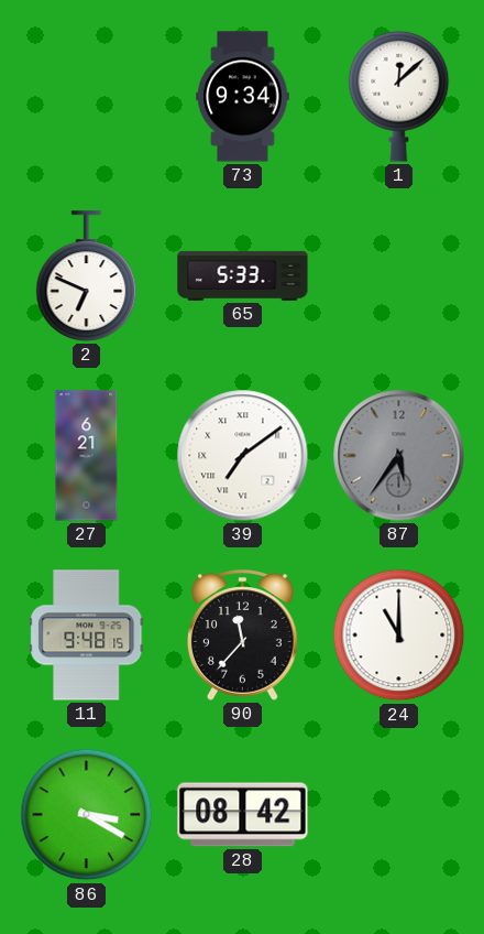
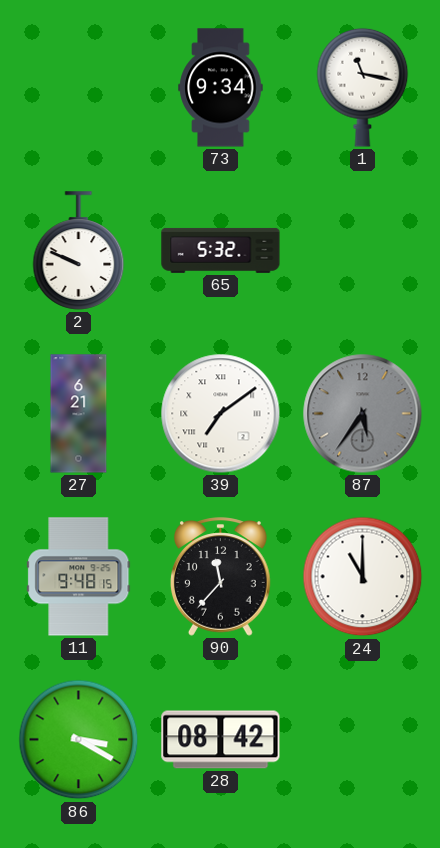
1: 12:08 -> 11:17
2: 6:49 -> 9:49
65: 5:33 -> 5:32
